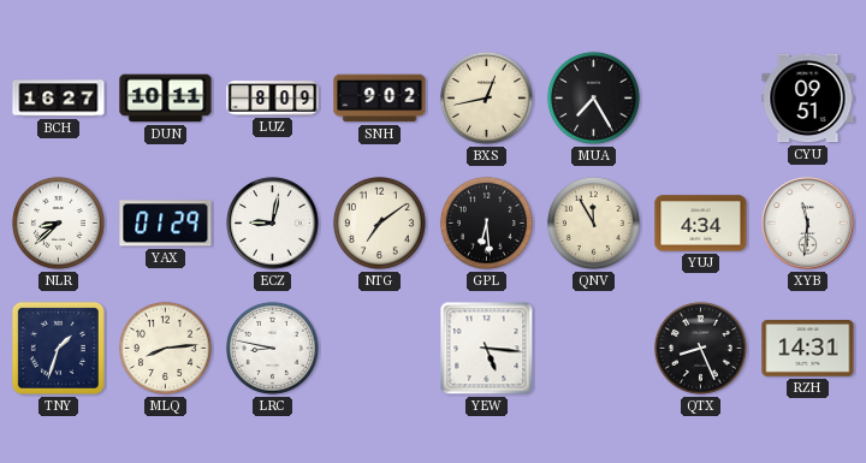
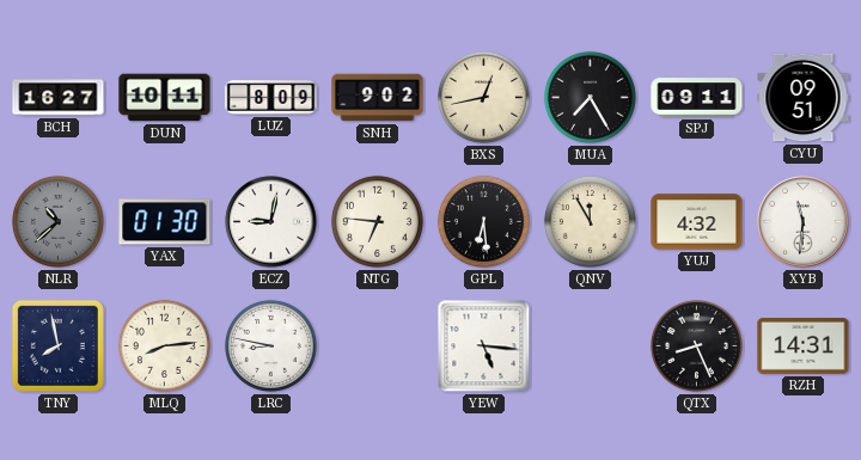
SPJ: none -> 09:11
NLR: 8:38 -> 10:38
NLR dial: white -> grey
YAX: 01:29 -> 01:30
NTG: 7:09 -> 6:46
YUJ: 4:34 -> 4:32
TNY: 1:33 -> 7:58
